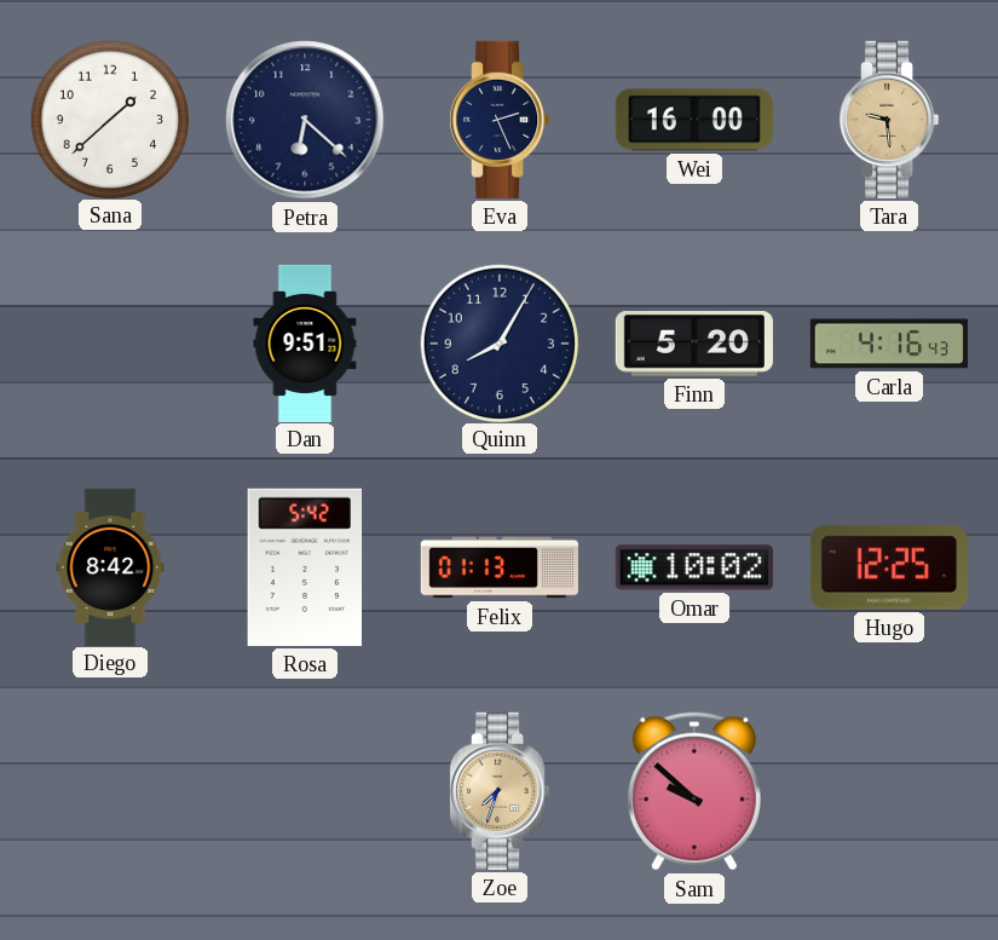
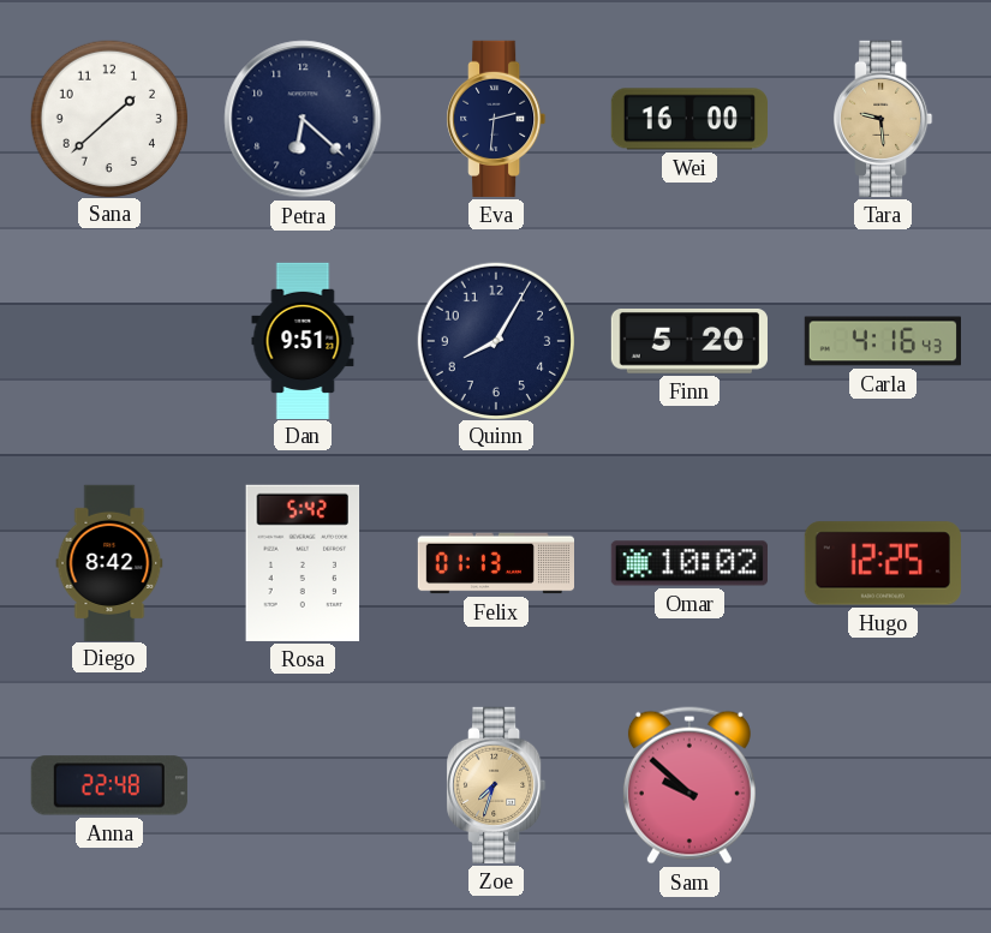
Eva: 2:26 -> 2:31
Anna: none -> 22:48
